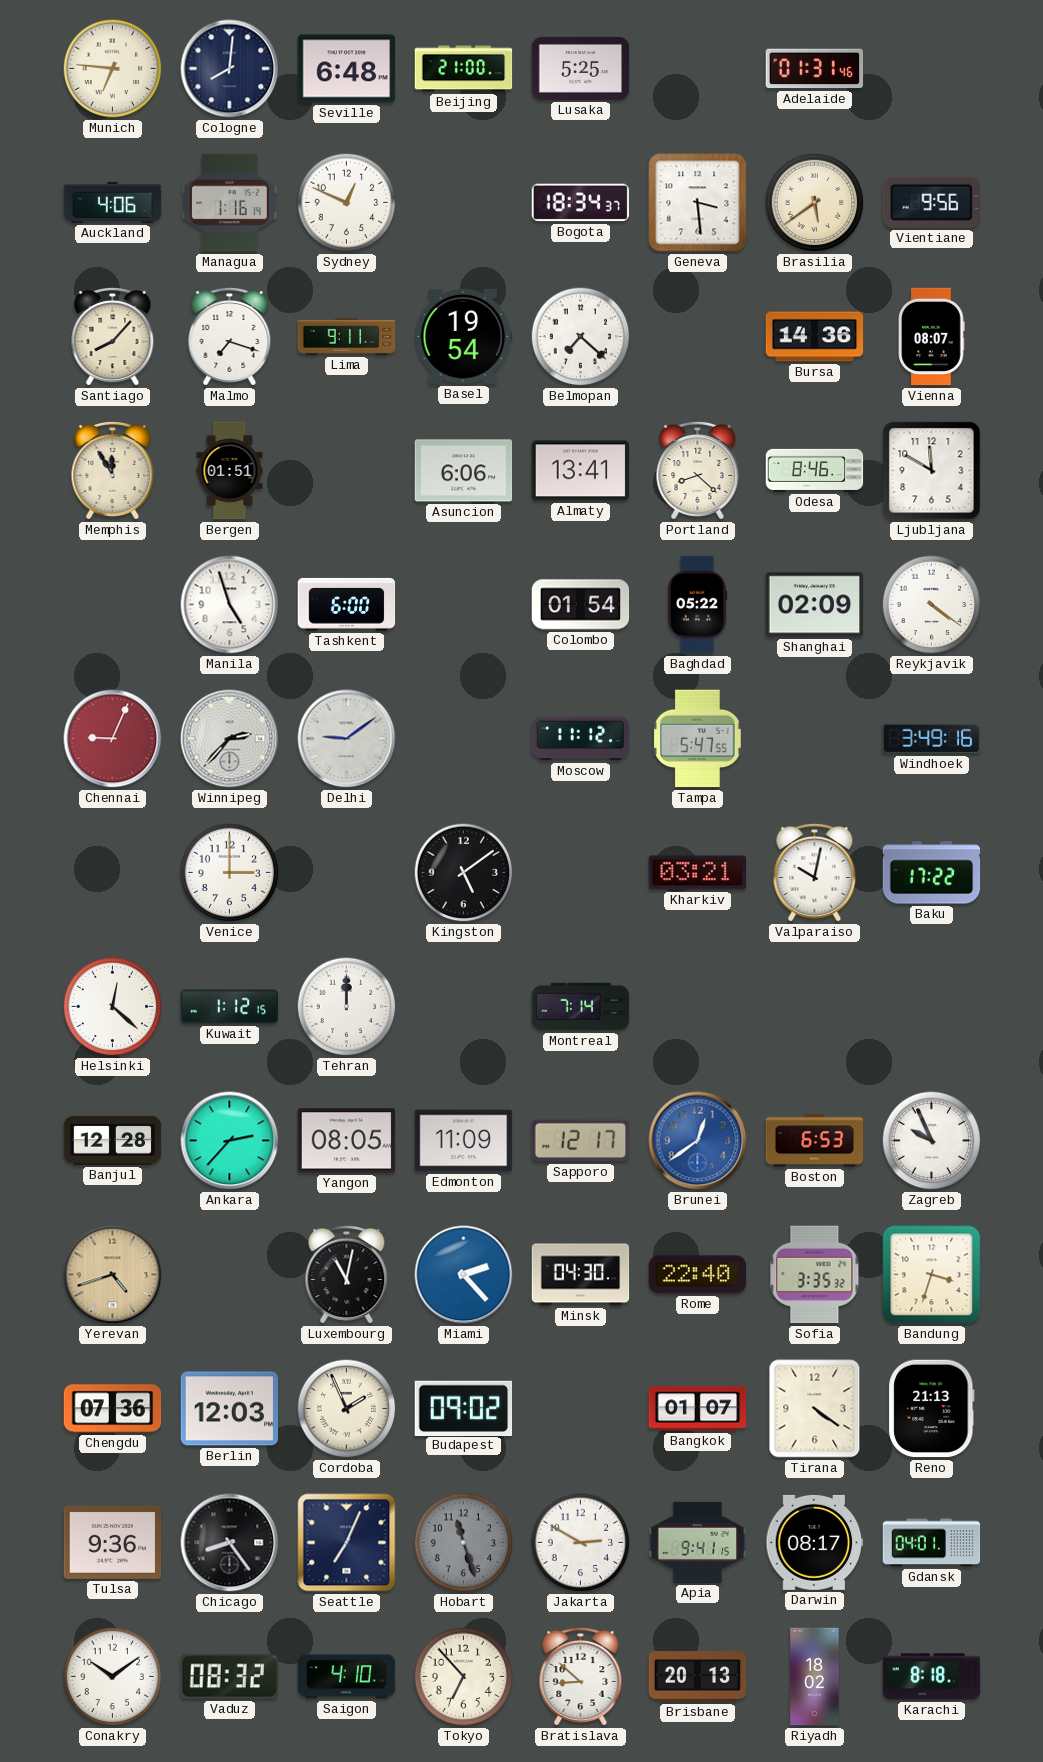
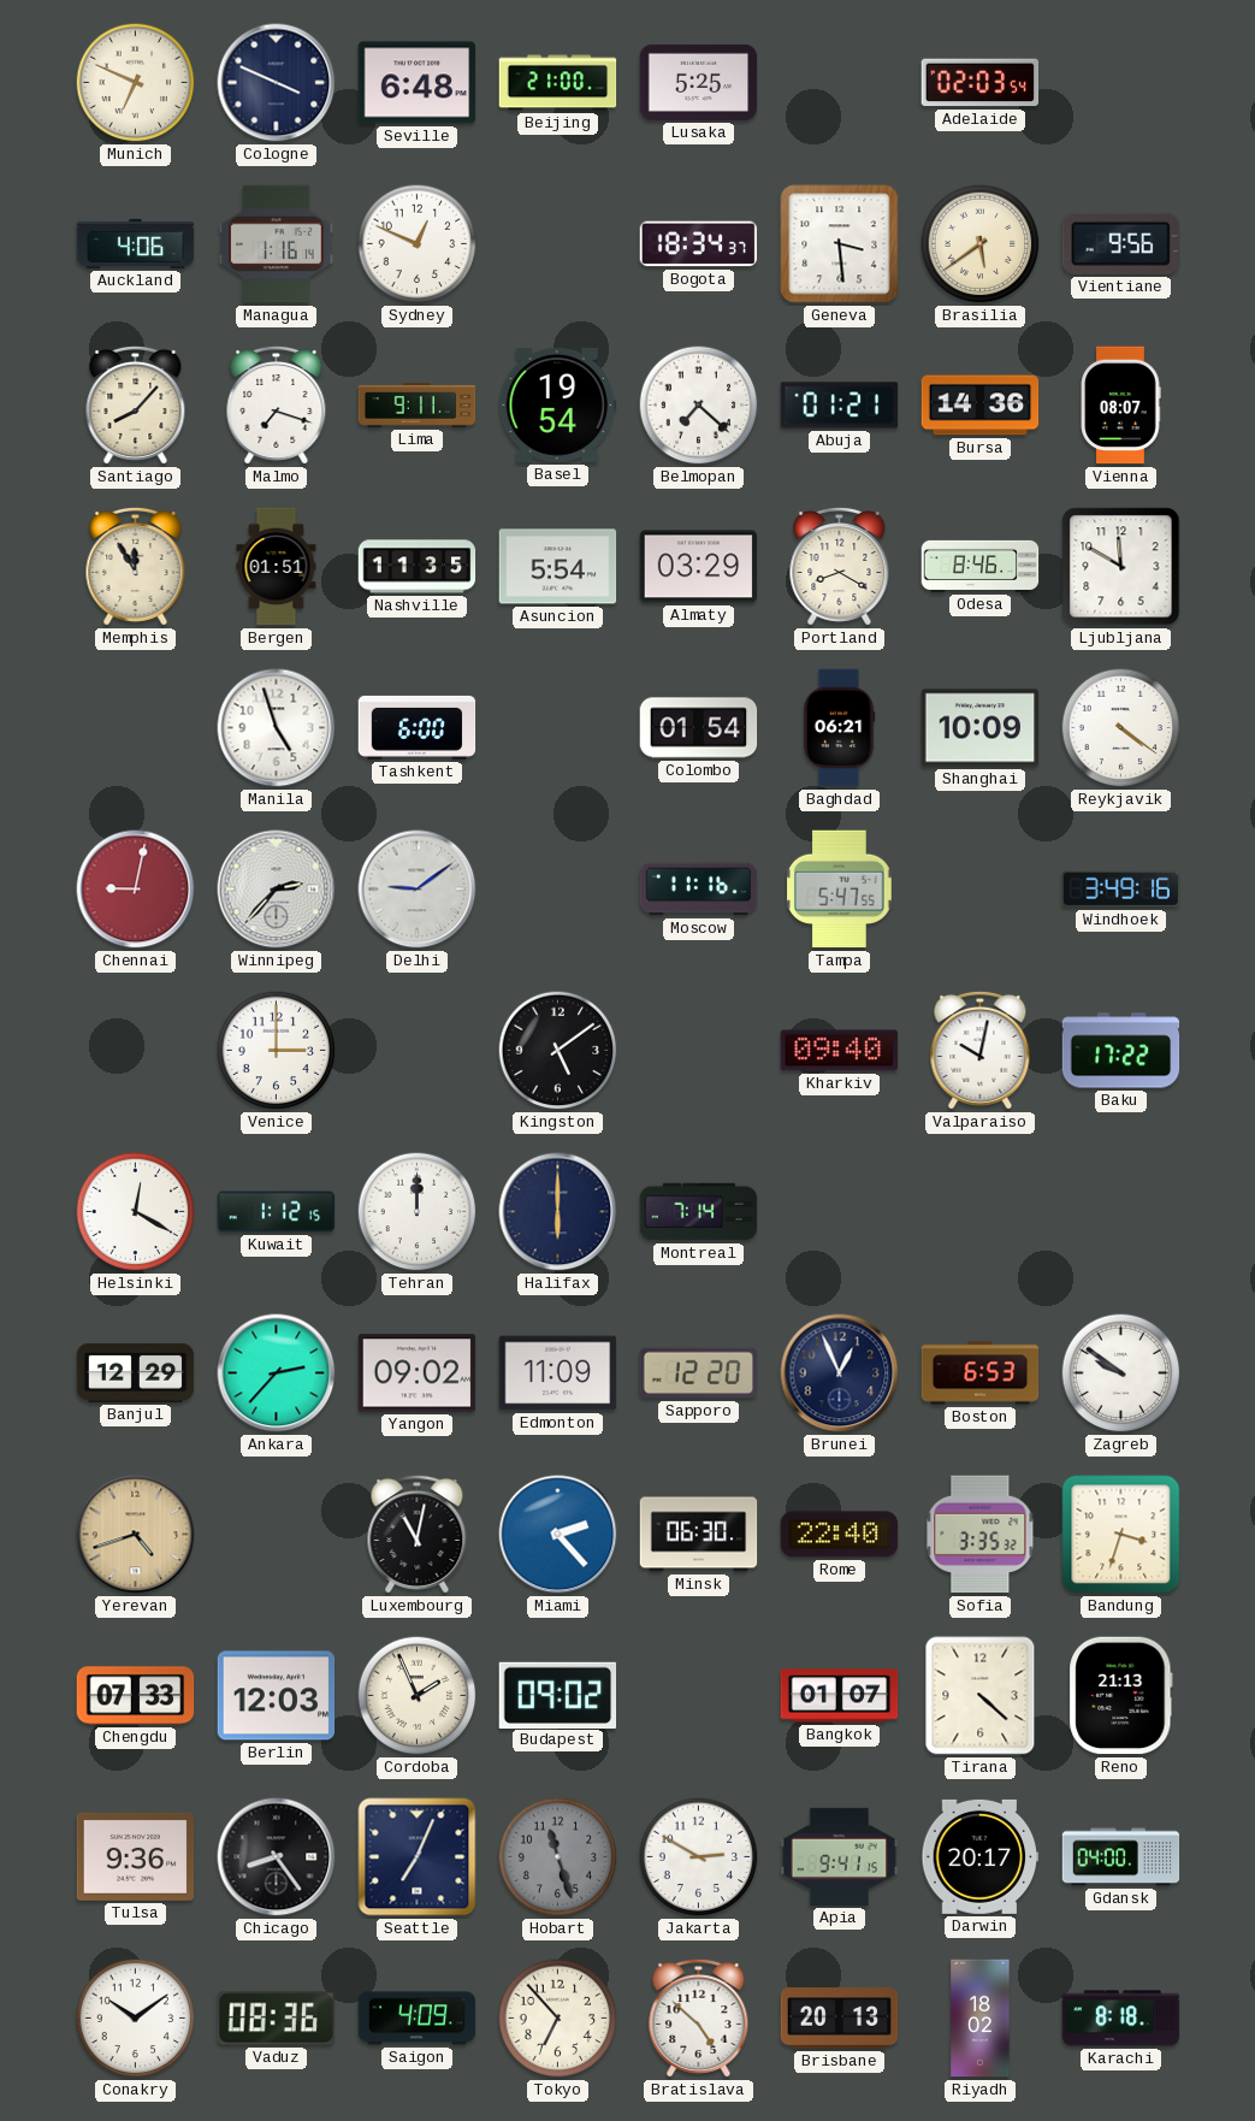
Munich: 6:46 -> 6:49
Cologne: 8:01 -> 3:49
Adelaide: 01:31 -> 02:03
Abuja: none -> 01:21
Nashville: none -> 11:35
Asuncion: 6:06 -> 5:54
Almaty: 13:41 -> 03:29
Portland: 8:22 -> 8:20
Baghdad: 05:22 -> 06:21
Shanghai: 02:09 -> 10:09
Chennai: 9:04 -> 9:02
Moscow: 11:12 -> 11:16
Kharkiv: 03:21 -> 09:40
Helsinki: 12:22 -> 12:20
Halifax: none -> 6:00
Banjul: 12:28 -> 12:29
Yangon: 08:05 -> 09:02
Sapporo: 12:17 -> 12:20
Brunei: 12:39 -> 12:56
Brunei dial: blue -> navy
Zagreb: 9:56 -> 9:51
Minsk: 04:30 -> 06:30
Chengdu: 07:36 -> 07:33
Tirana: 4:21 -> 4:22
Darwin: 08:17 -> 20:17
Gdansk: 04:01 -> 04:00
Vaduz: 08:32 -> 08:36
Saigon: 4:10 -> 4:09
Bratislava: 8:52 -> 4:52
